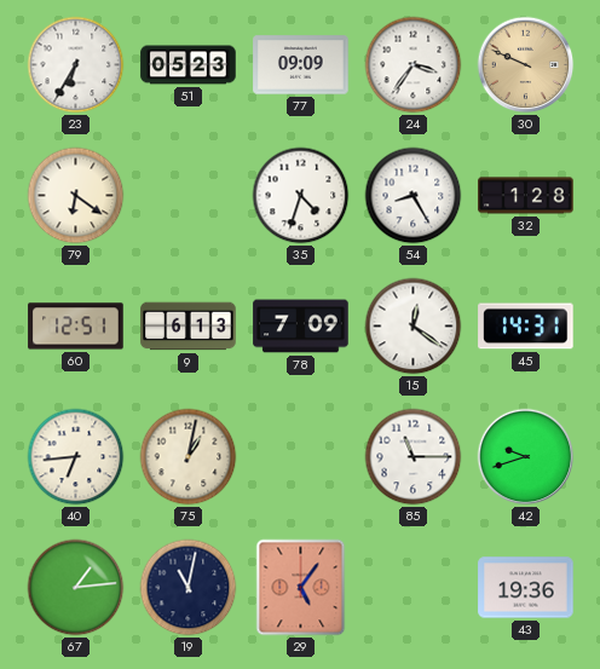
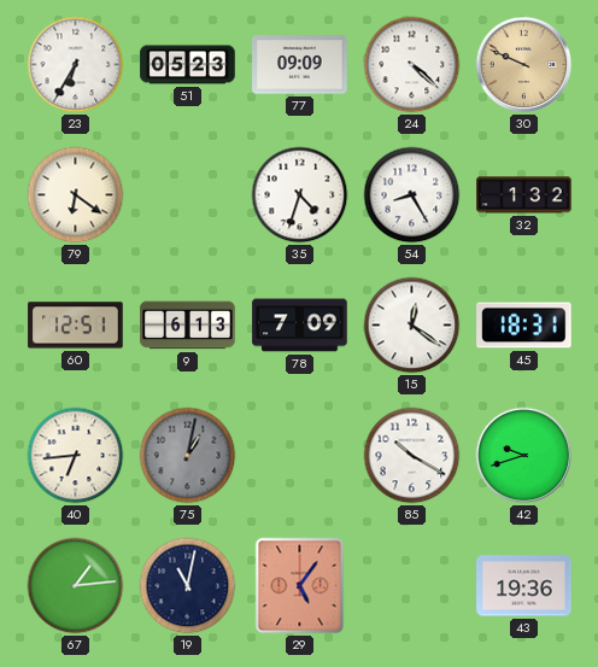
24: 3:36 -> 4:22
32: 1:28 -> 1:32
45: 14:31 -> 18:31
75 dial: cream -> grey
85: 11:15 -> 10:20
